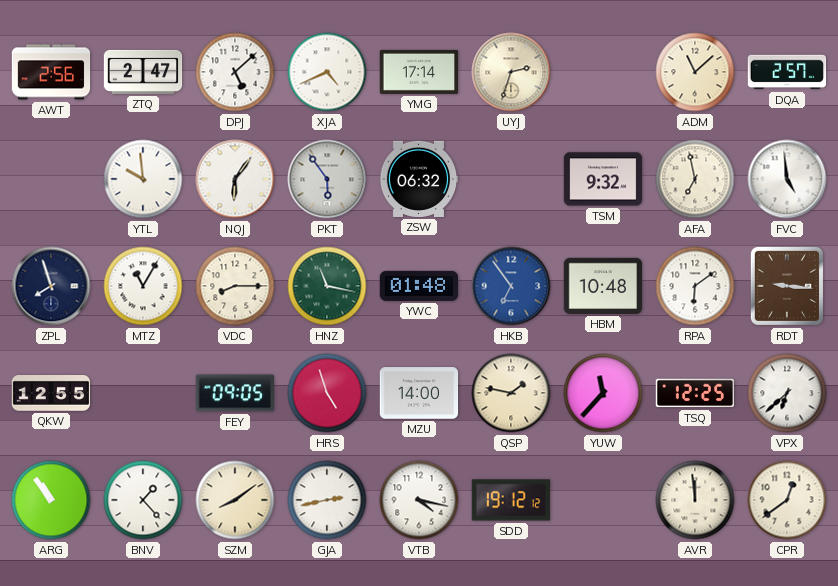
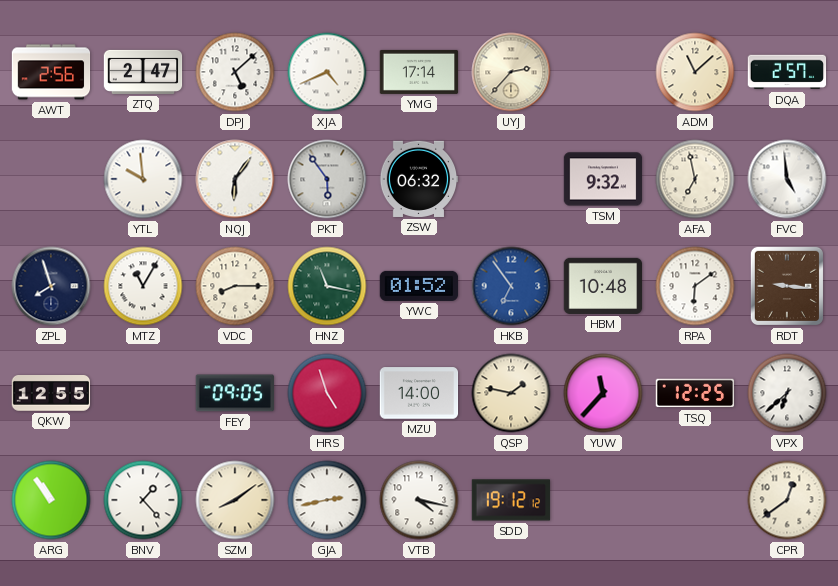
UYJ: 2:33 -> 2:37
YWC: 01:48 -> 01:52
AVR: 11:59 -> none
